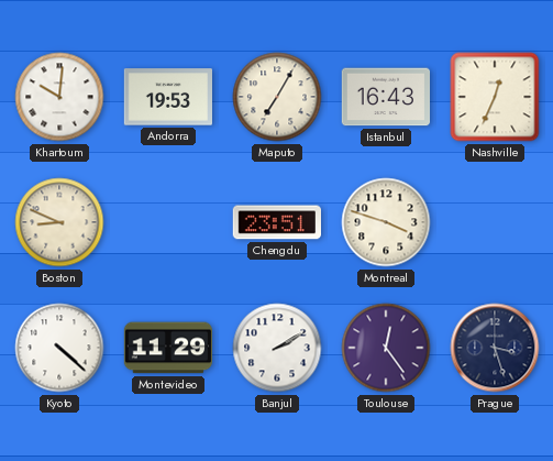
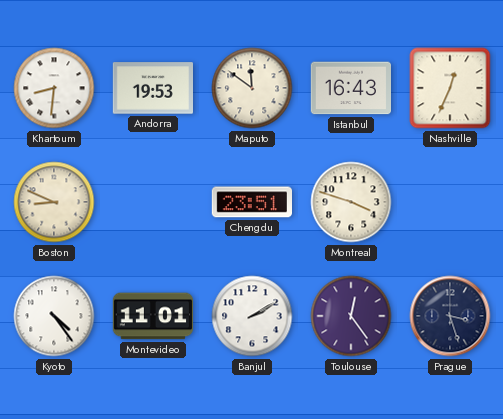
Khartoum: 10:01 -> 8:31
Maputo: 7:05 -> 11:51
Kyoto: 4:22 -> 4:24
Montevideo: 11:29 -> 11:01
